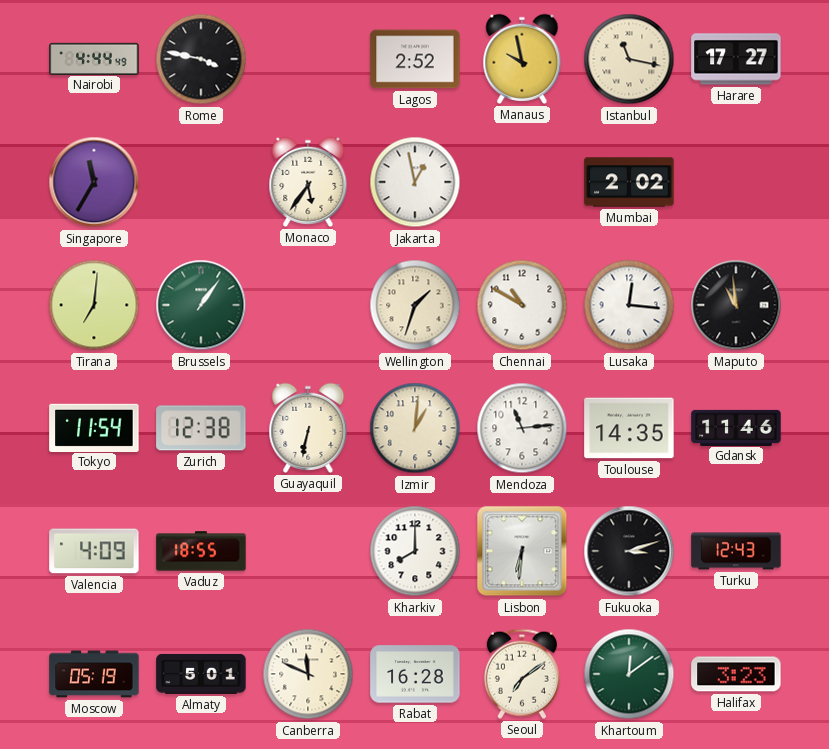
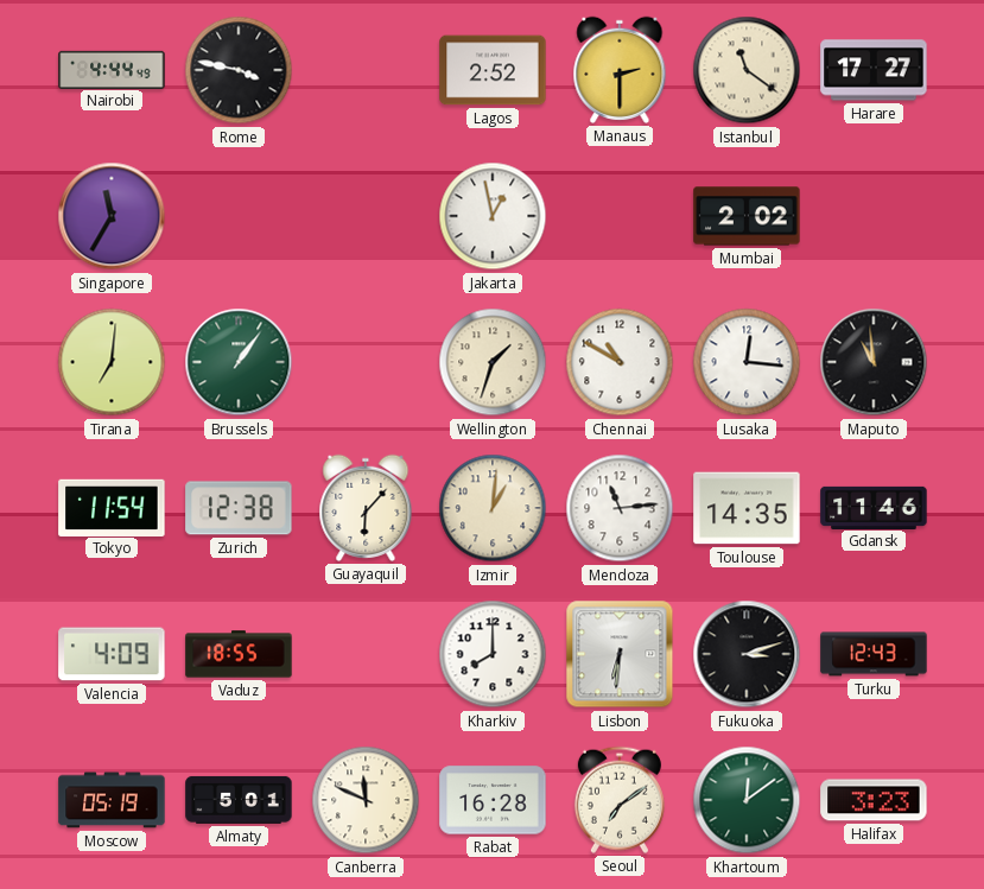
Manaus: 9:58 -> 2:30
Istanbul: 11:17 -> 11:21
Monaco: 5:36 -> none
Guayaquil: 6:32 -> 6:07
